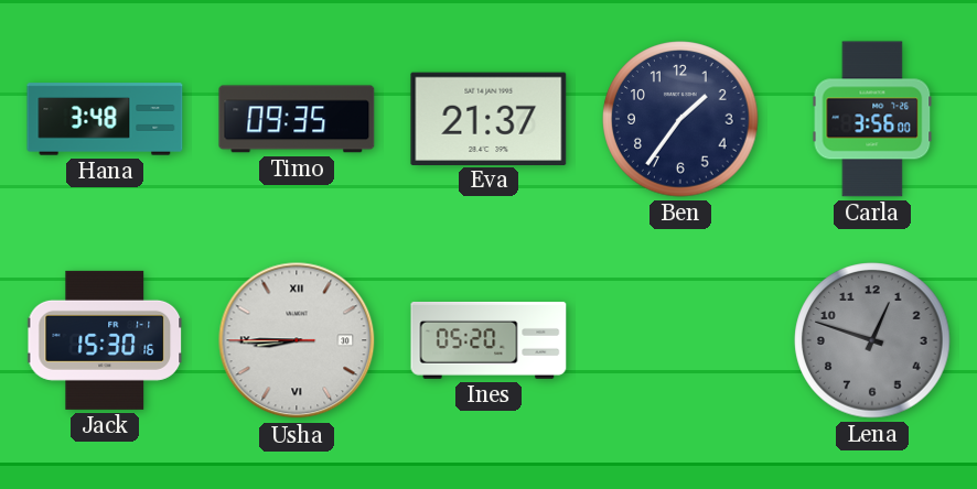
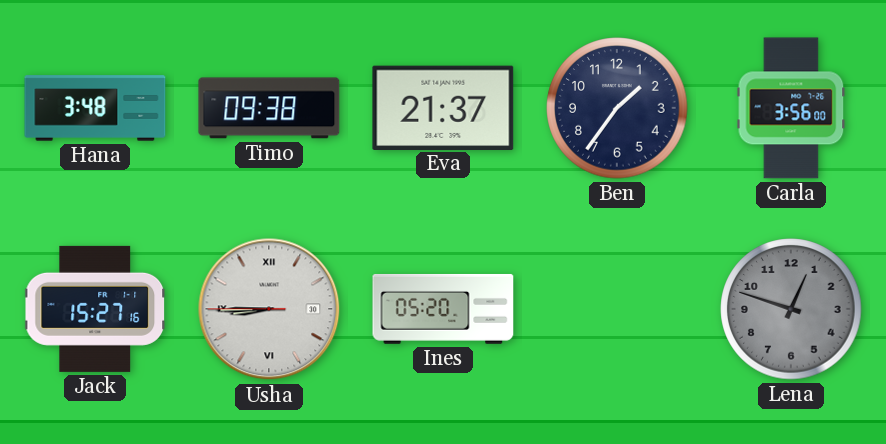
Timo: 09:35 -> 09:38
Jack: 15:30 -> 15:27
